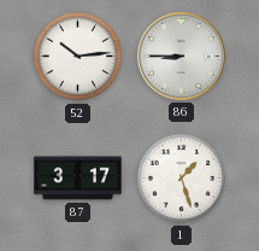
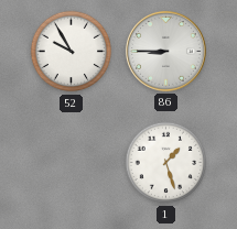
52: 10:14 -> 9:55
87: 3:17 -> none
